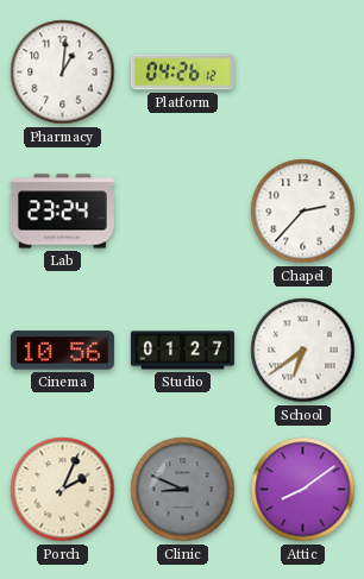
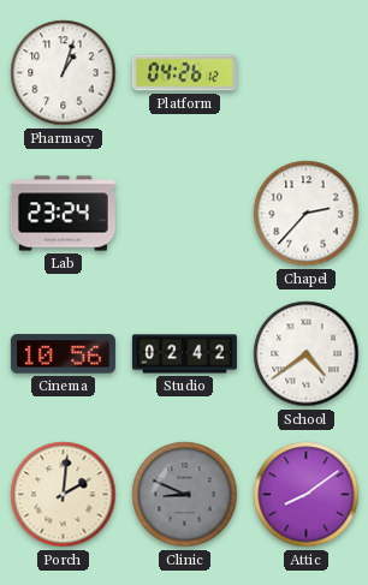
Pharmacy: 1:01 -> 1:03
Studio: 01:27 -> 02:42
School: 6:39 -> 4:39
Porch: 2:04 -> 2:01
